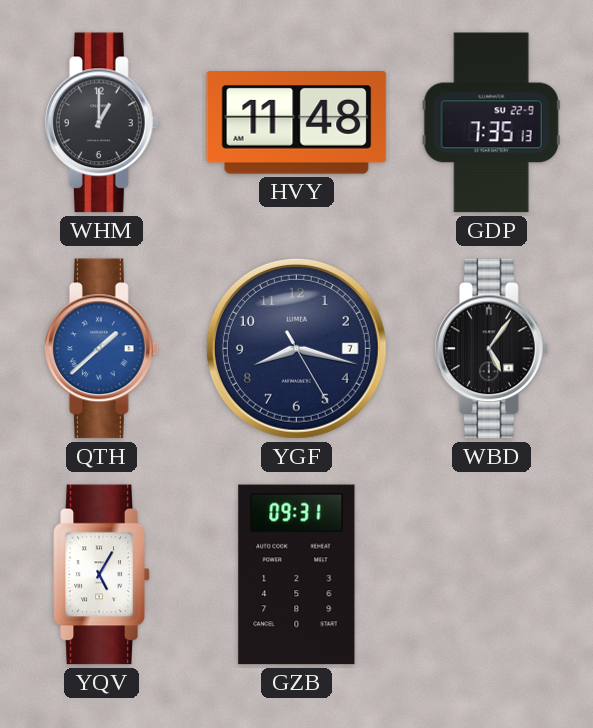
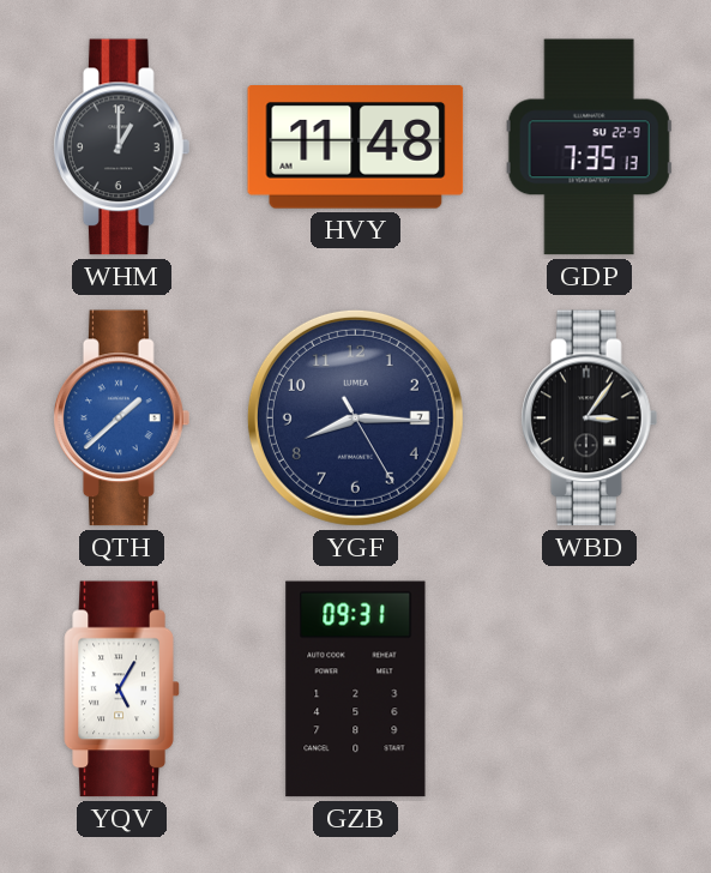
YGF: 8:17 -> 8:15
WBD: 5:06 -> 3:06
